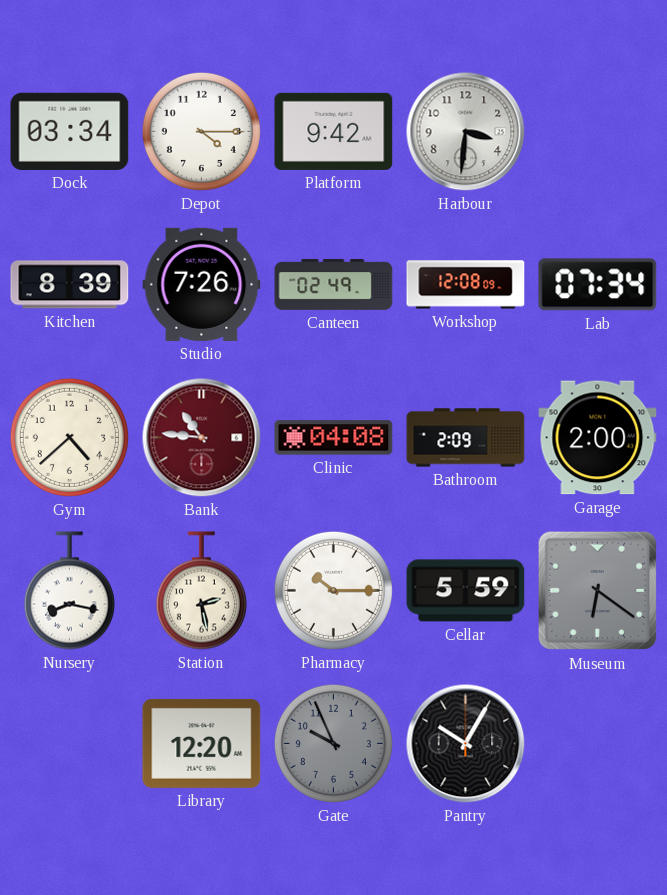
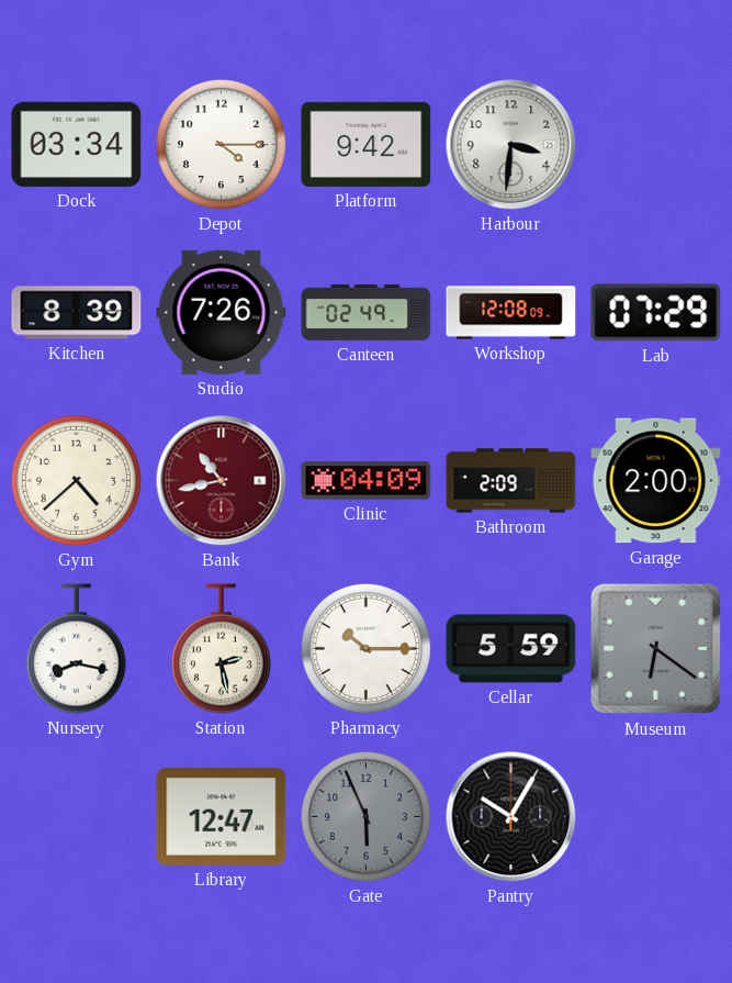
Lab: 07:34 -> 07:29
Bank: 10:46 -> 10:43
Clinic: 04:08 -> 04:09
Library: 12:20 -> 12:47
Gate: 9:56 -> 5:56
